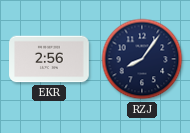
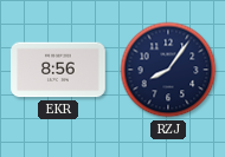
EKR: 2:56 -> 8:56
